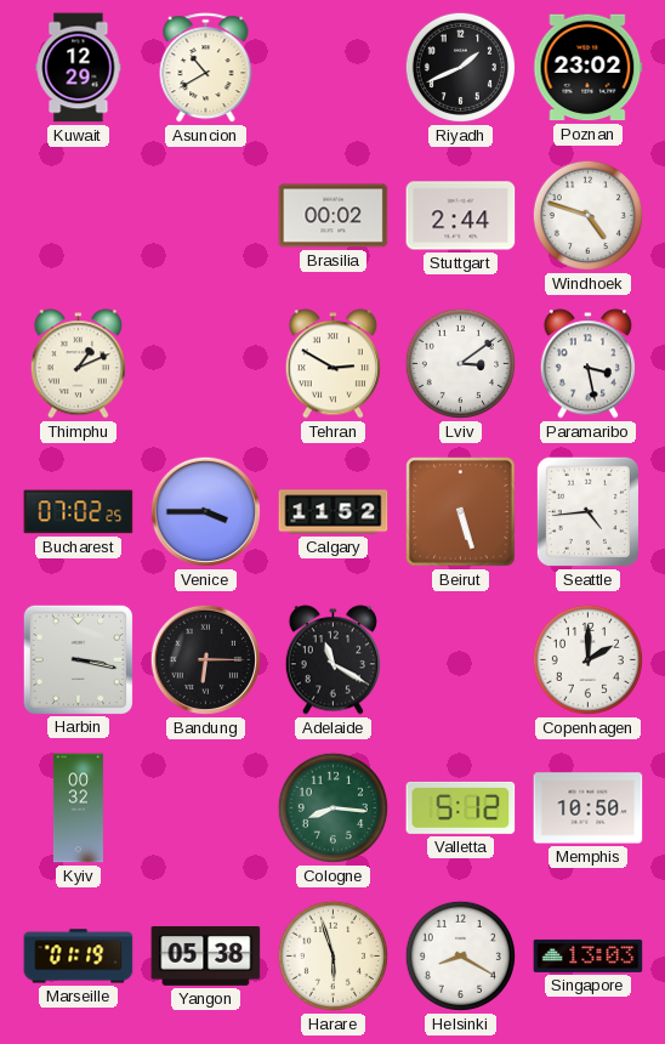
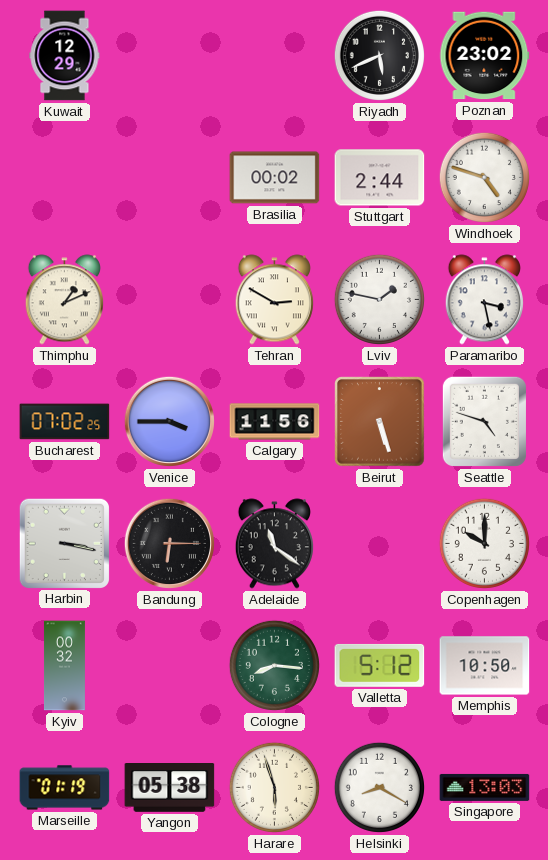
Asuncion: 10:40 -> none
Riyadh: 1:41 -> 5:41
Lviv: 3:09 -> 1:47
Calgary: 11:52 -> 11:56
Seattle: 4:44 -> 4:48
Adelaide: 11:20 -> 11:21
Copenhagen: 2:00 -> 10:00
